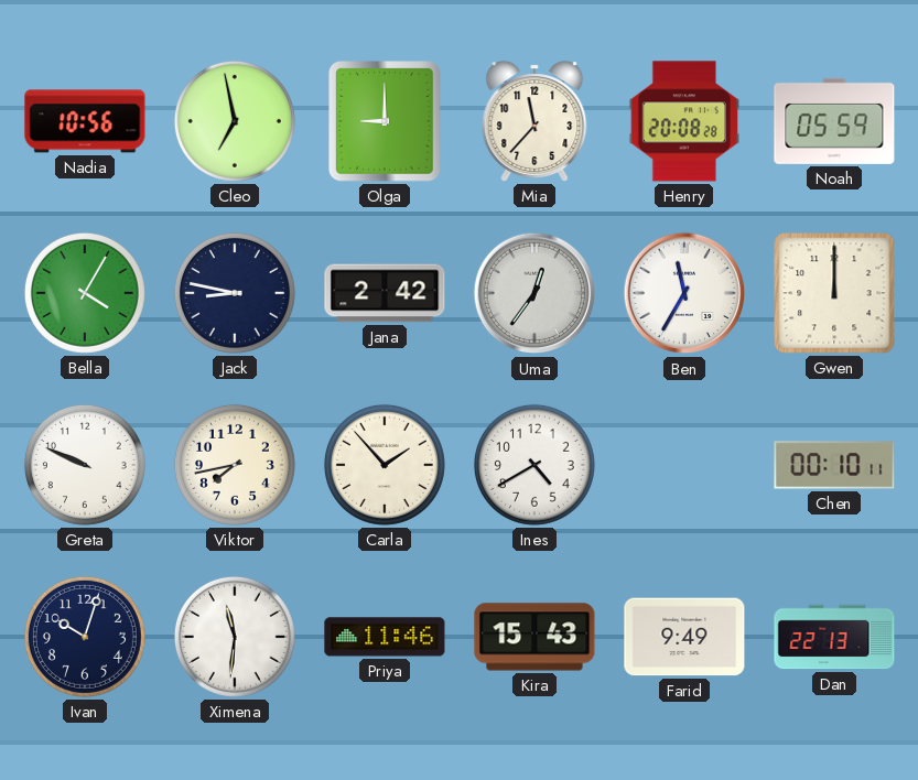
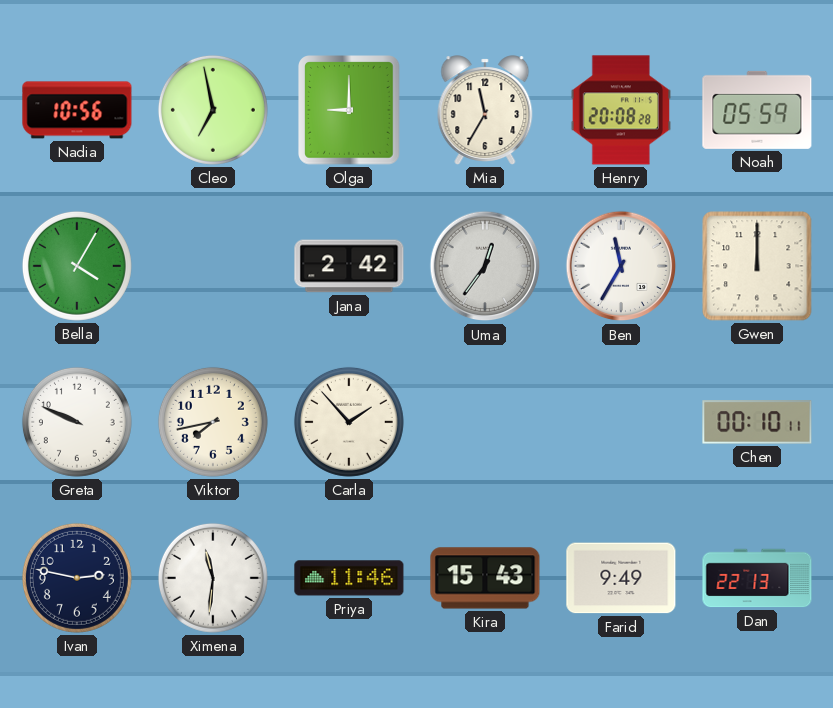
Mia: 11:37 -> 11:35
Jack: 8:47 -> none
Ines: 4:40 -> none
Ivan: 10:03 -> 2:47
